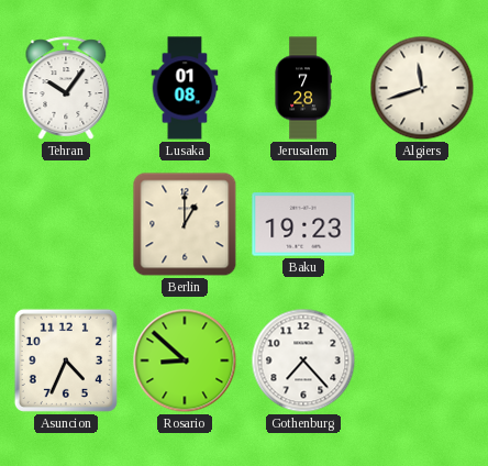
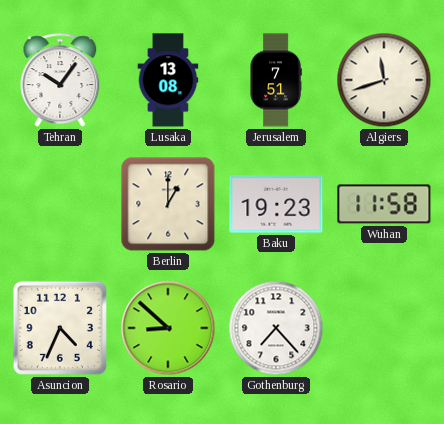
Lusaka: 01:08 -> 13:08
Jerusalem: 7:28 -> 7:51
Wuhan: none -> 11:58
